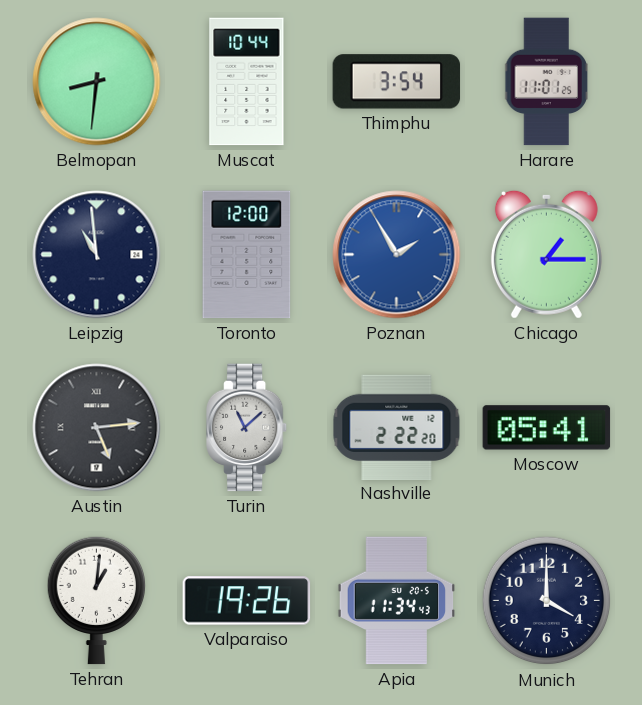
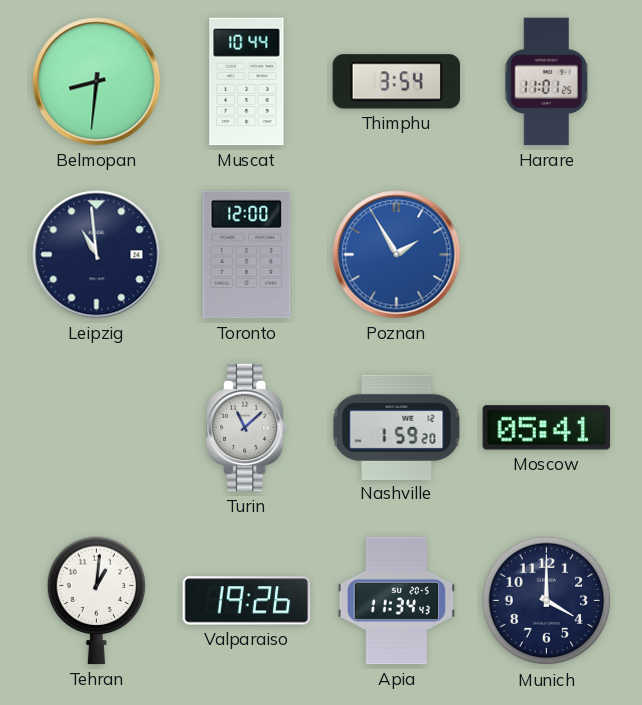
Chicago: 1:15 -> none
Austin: 5:14 -> none
Nashville: 2:22 -> 1:59
